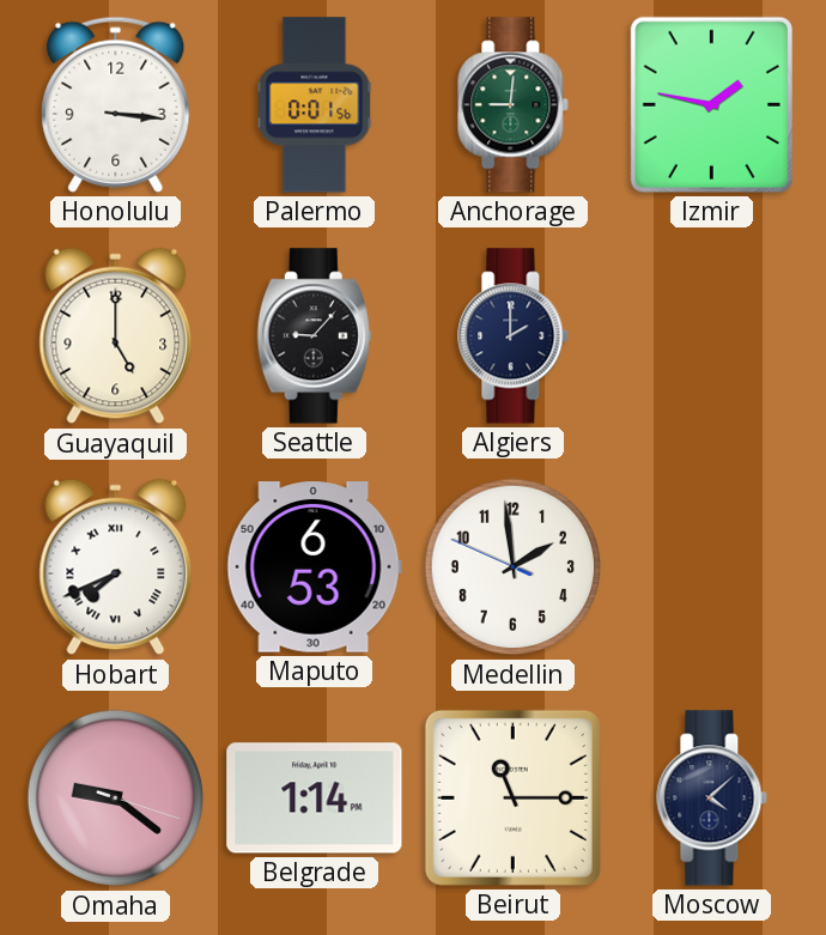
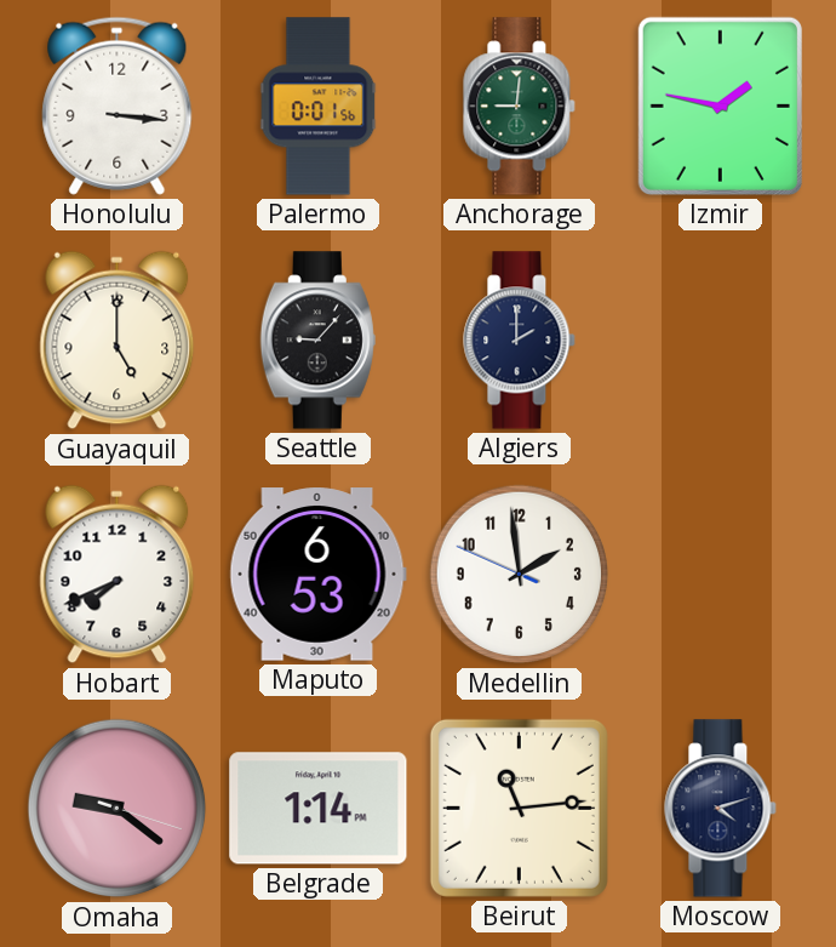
Hobart numerals: Roman -> Arabic
Beirut: 11:15 -> 11:14
Moscow: 4:08 -> 4:12
